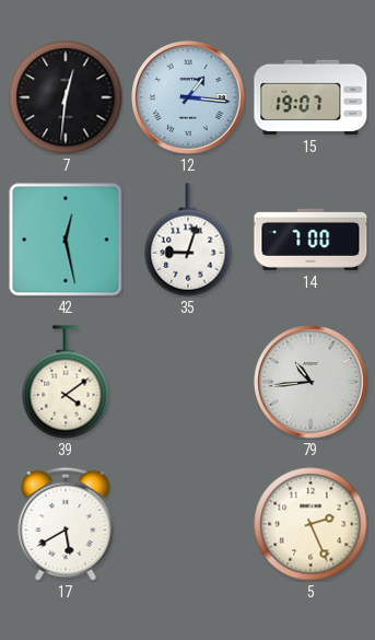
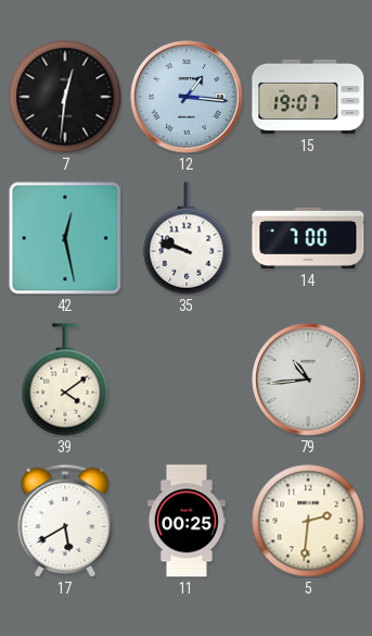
35: 9:03 -> 9:48
11: none -> 00:25
5: 2:26 -> 2:31
